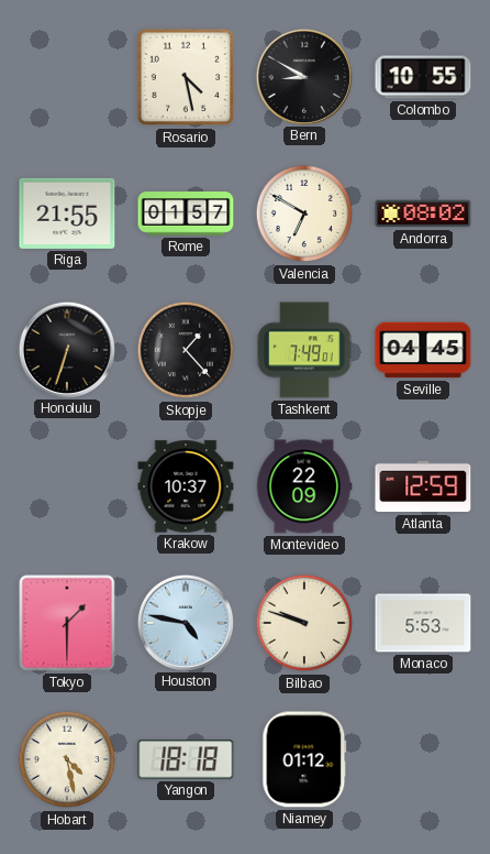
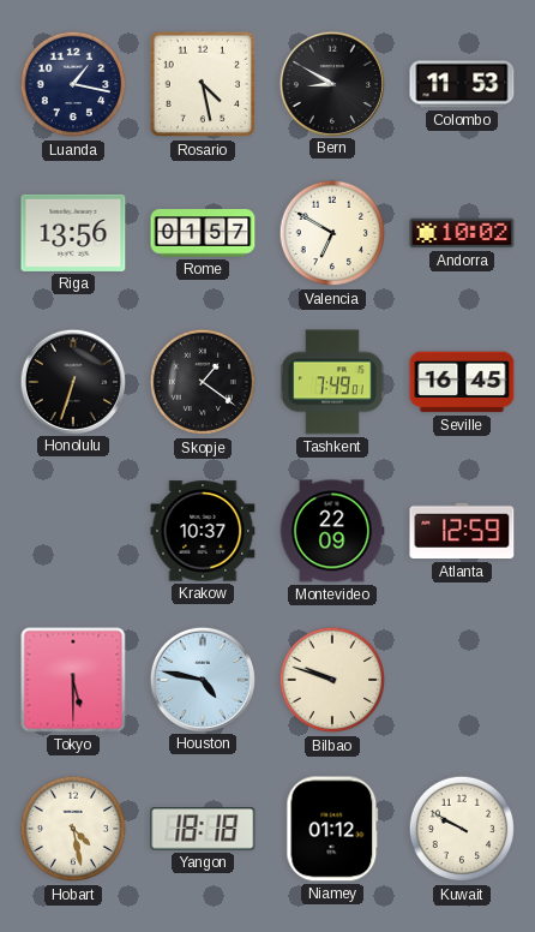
Luanda: none -> 1:17
Colombo: 10:55 -> 11:53
Riga: 21:55 -> 13:56
Andorra: 08:02 -> 10:02
Skopje: 1:23 -> 1:21
Seville: 04:45 -> 16:45
Tokyo: 1:30 -> 5:30
Monaco: 5:53 -> none
Kuwait: none -> 9:50
